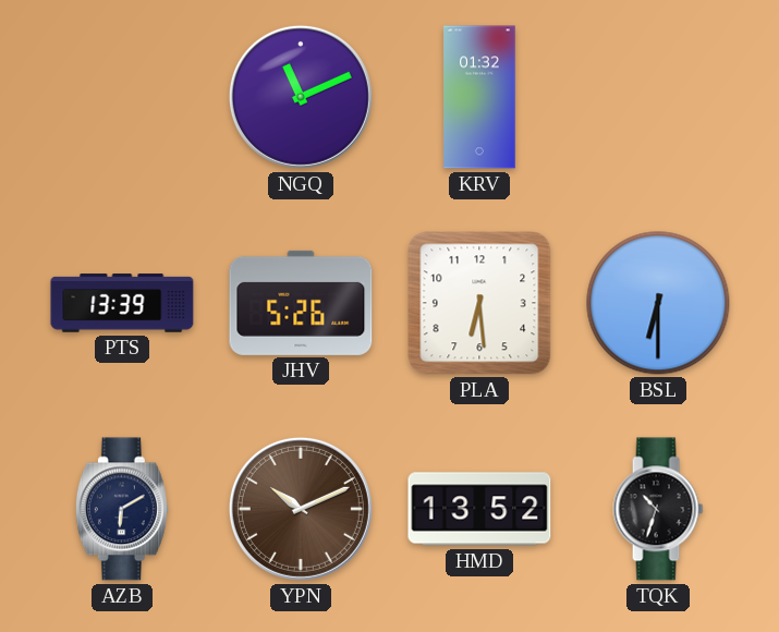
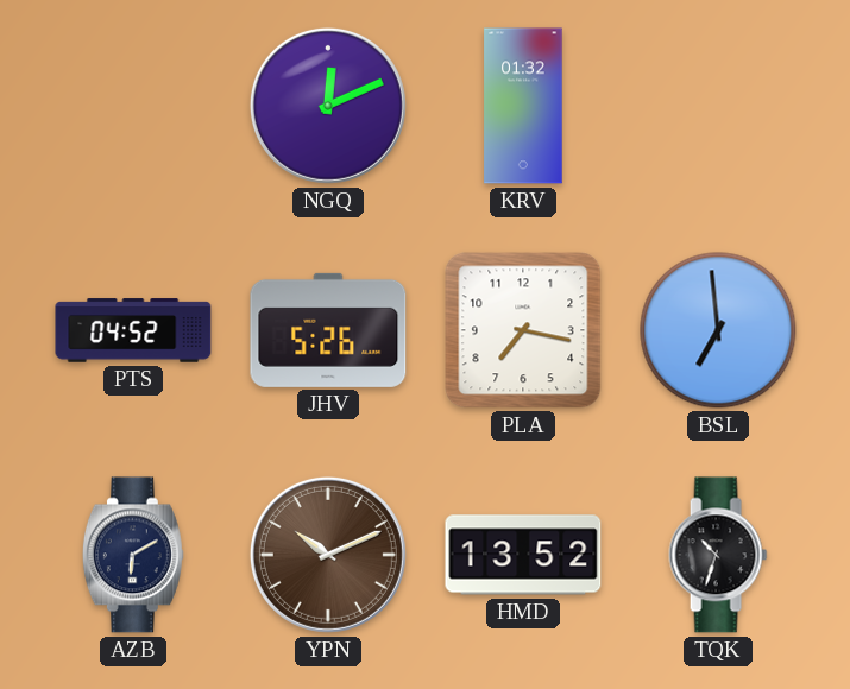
NGQ: 11:11 -> 12:11
PTS: 13:39 -> 04:52
PLA: 6:29 -> 7:17
BSL: 6:30 -> 6:59
